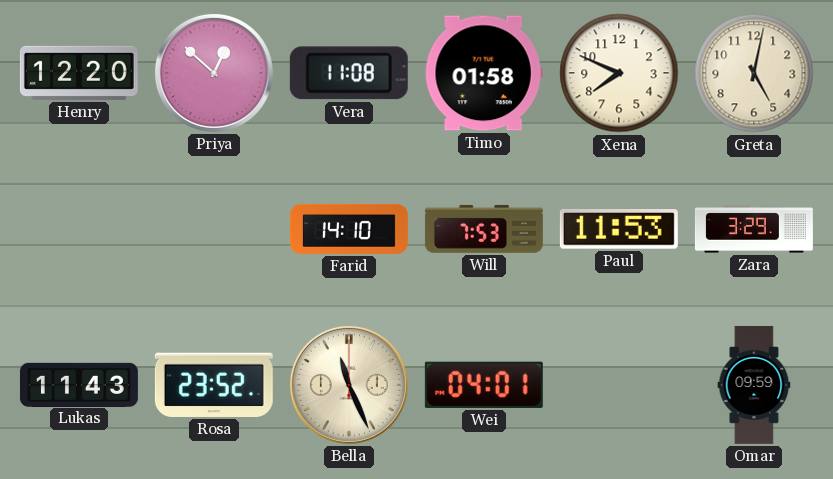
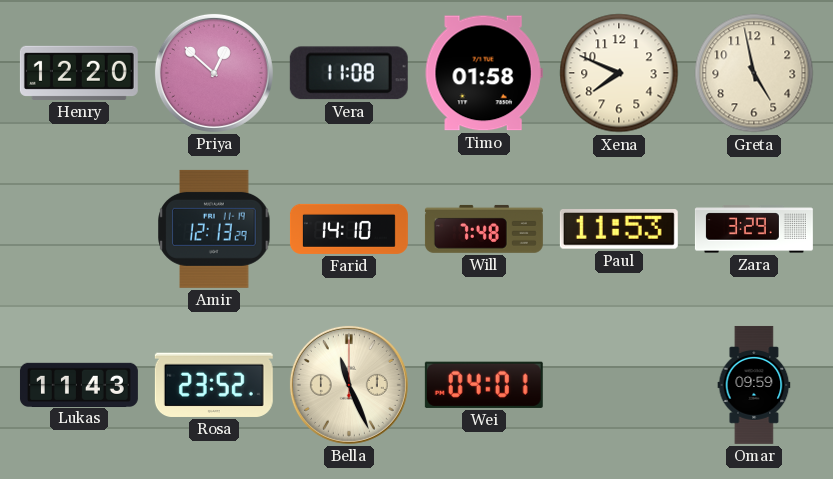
Greta: 5:02 -> 4:58
Amir: none -> 12:13
Will: 7:53 -> 7:48
